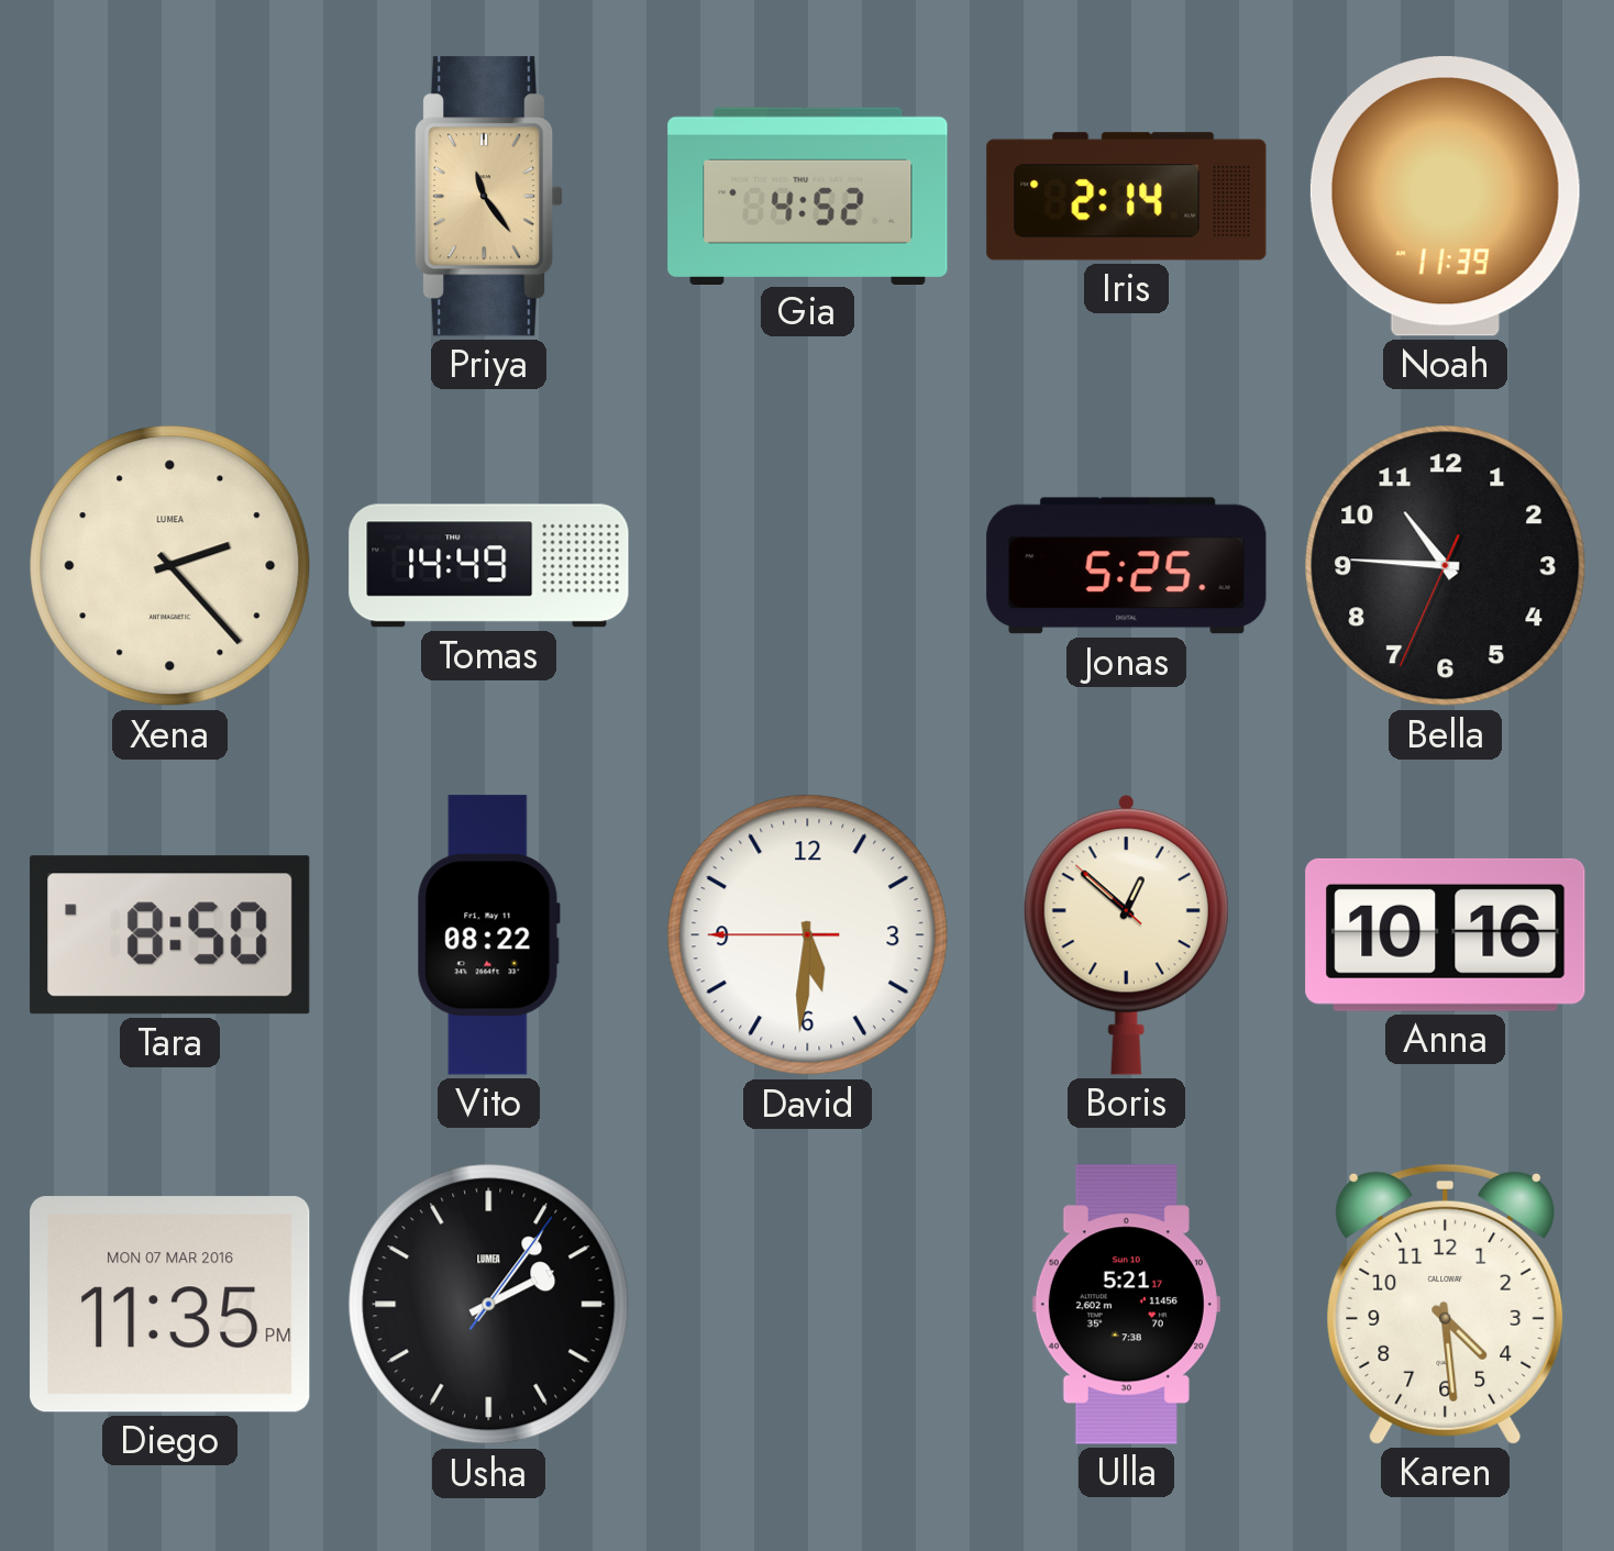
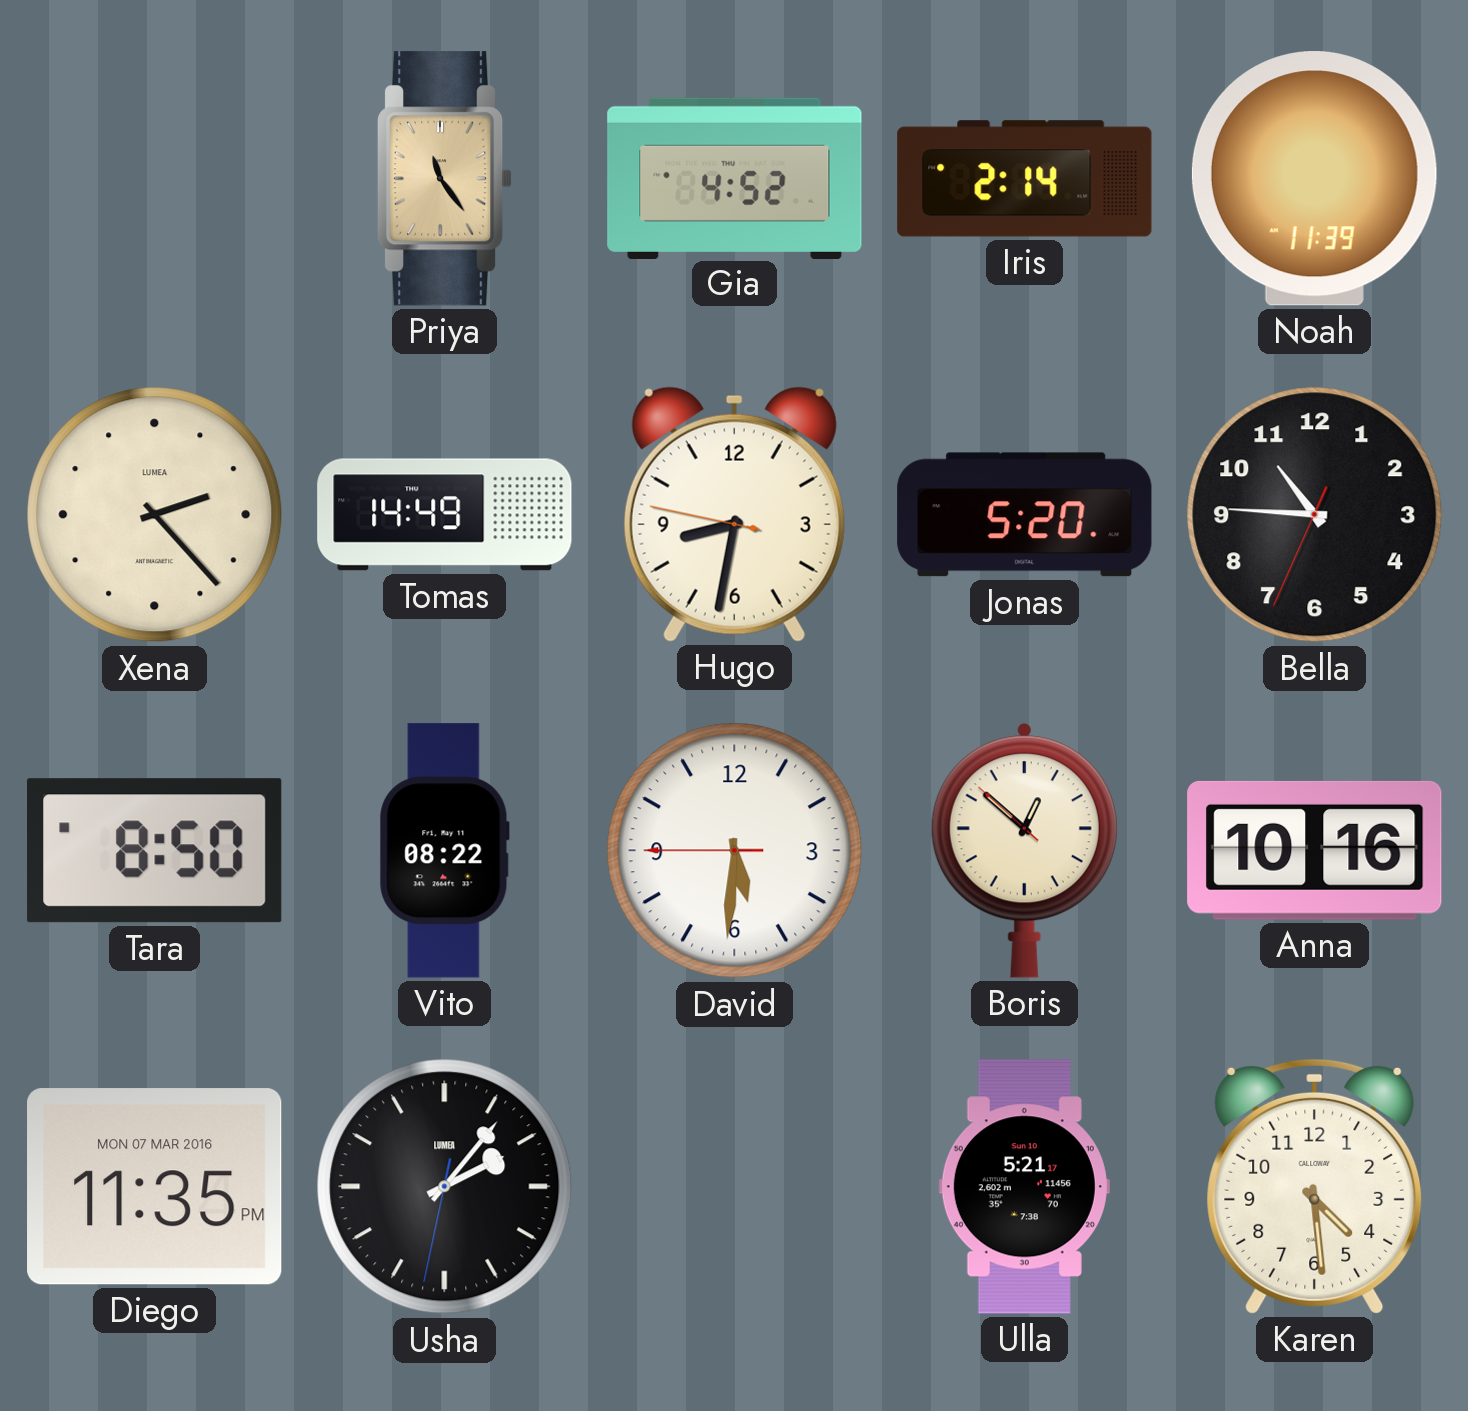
Hugo: none -> 8:31
Jonas: 5:25 -> 5:20
Usha: 2:06:06 -> 2:06:32
